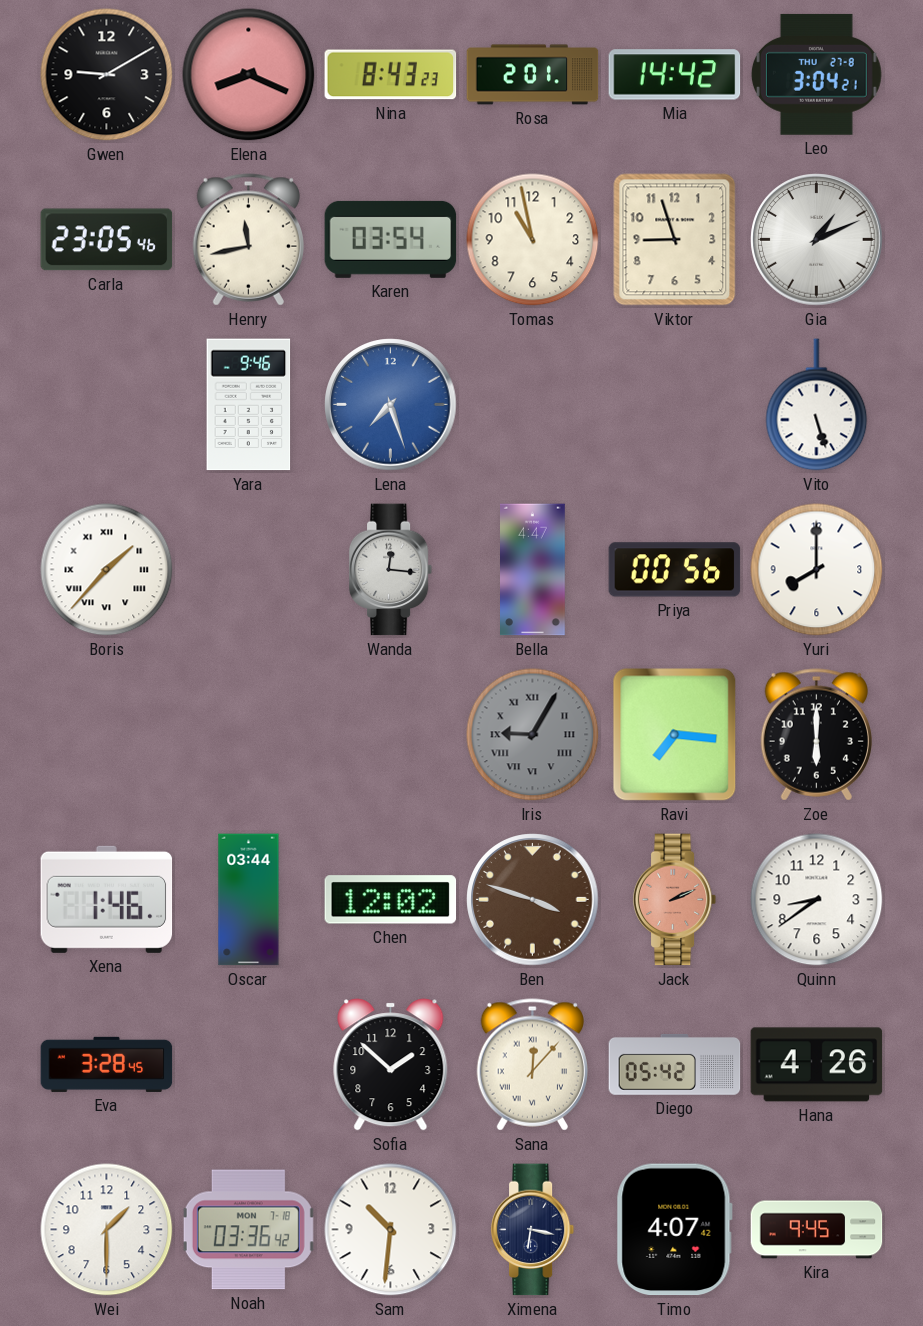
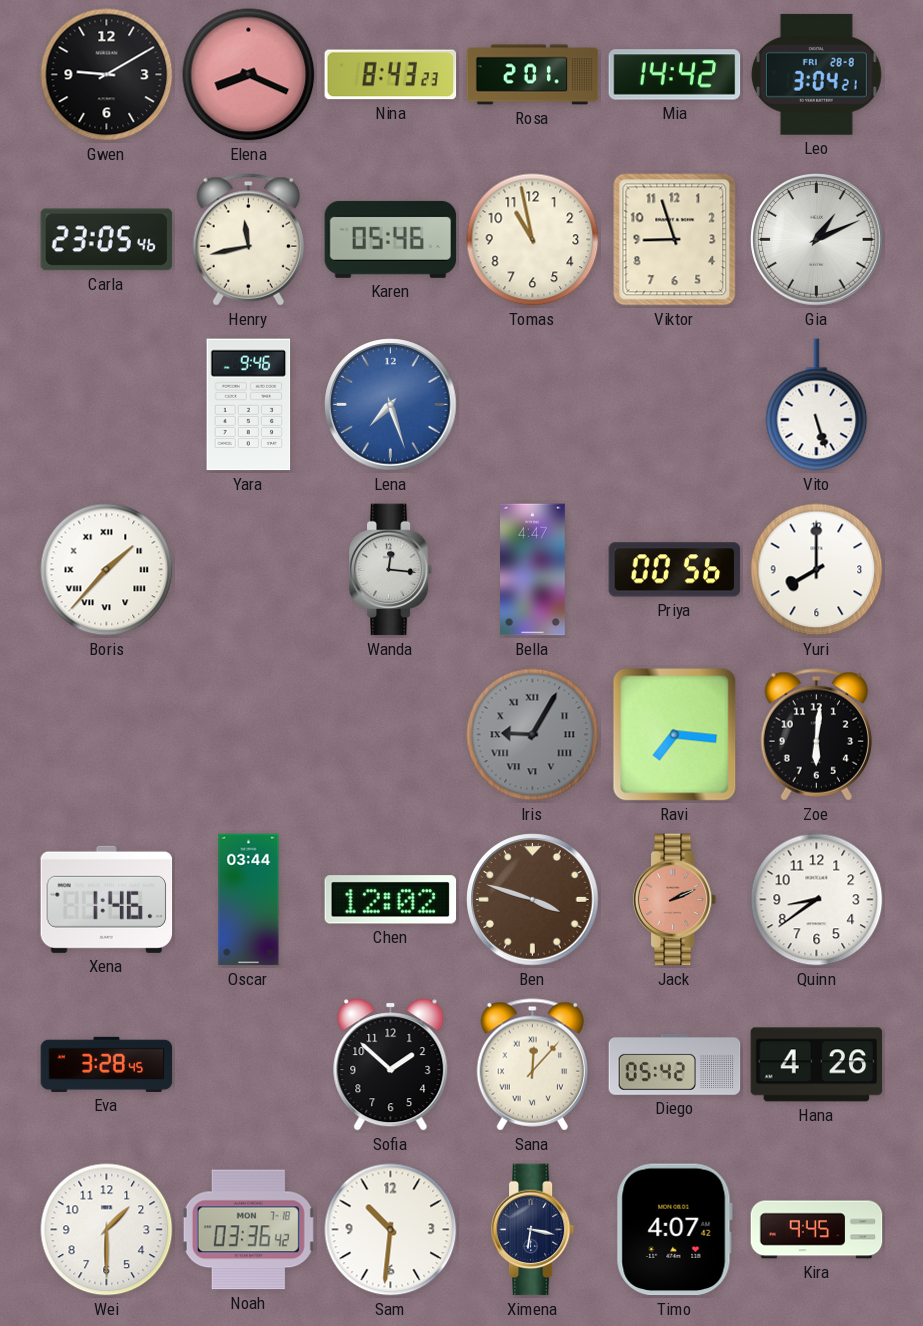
Leo date: THU 27-8 -> FRI 28-8
Karen: 03:54 -> 05:46
Zoe: 6:00 -> 6:01
